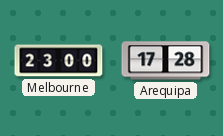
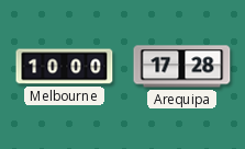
Melbourne: 23:00 -> 10:00
